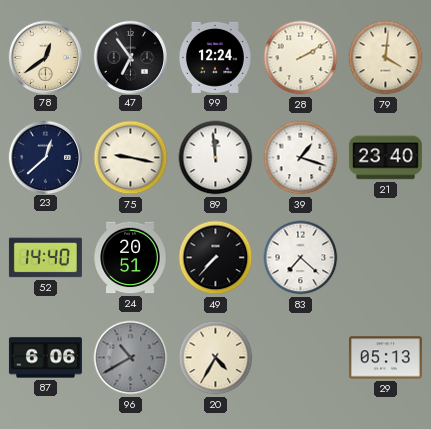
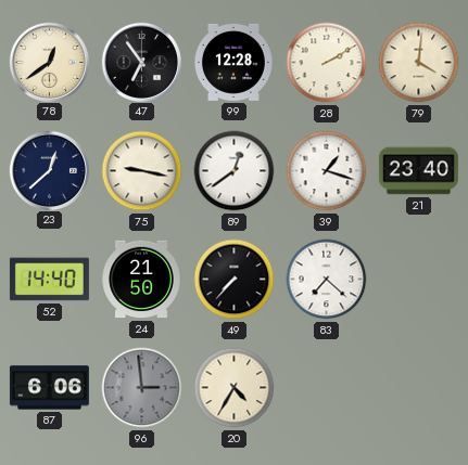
99: 12:24 -> 12:28
89: 11:59 -> 12:39
24: 20:51 -> 21:50
96: 10:40 -> 2:59
29: 05:13 -> none
